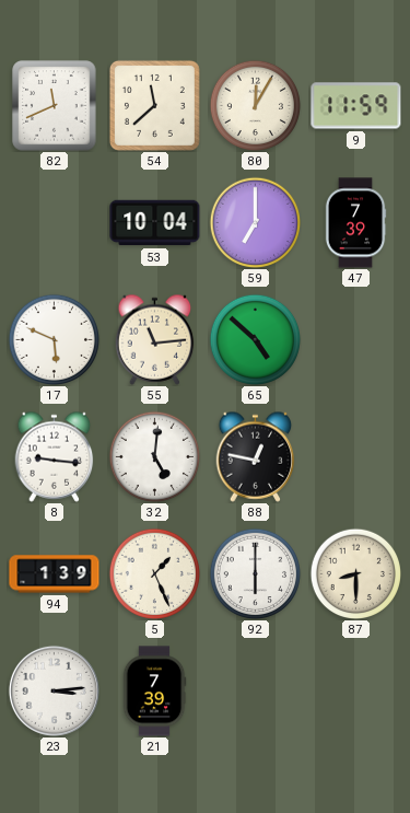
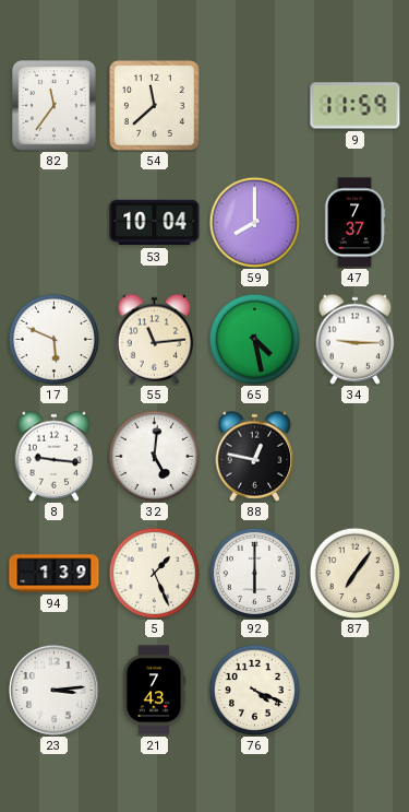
82: 11:41 -> 11:36
80: 12:05 -> none
59: 7:00 -> 8:00
47: 7:39 -> 7:37
65: 4:52 -> 4:28
34: none -> 9:15
87: 8:30 -> 7:06
21: 7:39 -> 7:43
76: none -> 4:19
